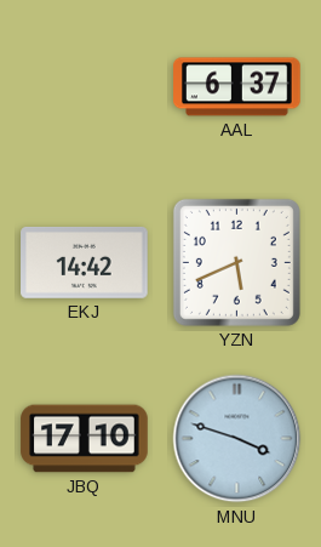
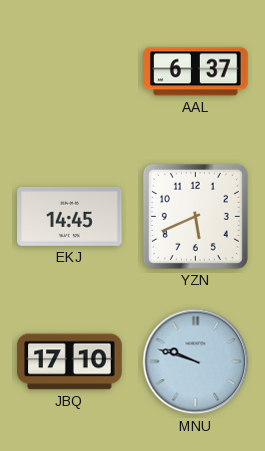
EKJ: 14:42 -> 14:45
MNU: 3:48 -> 9:48
